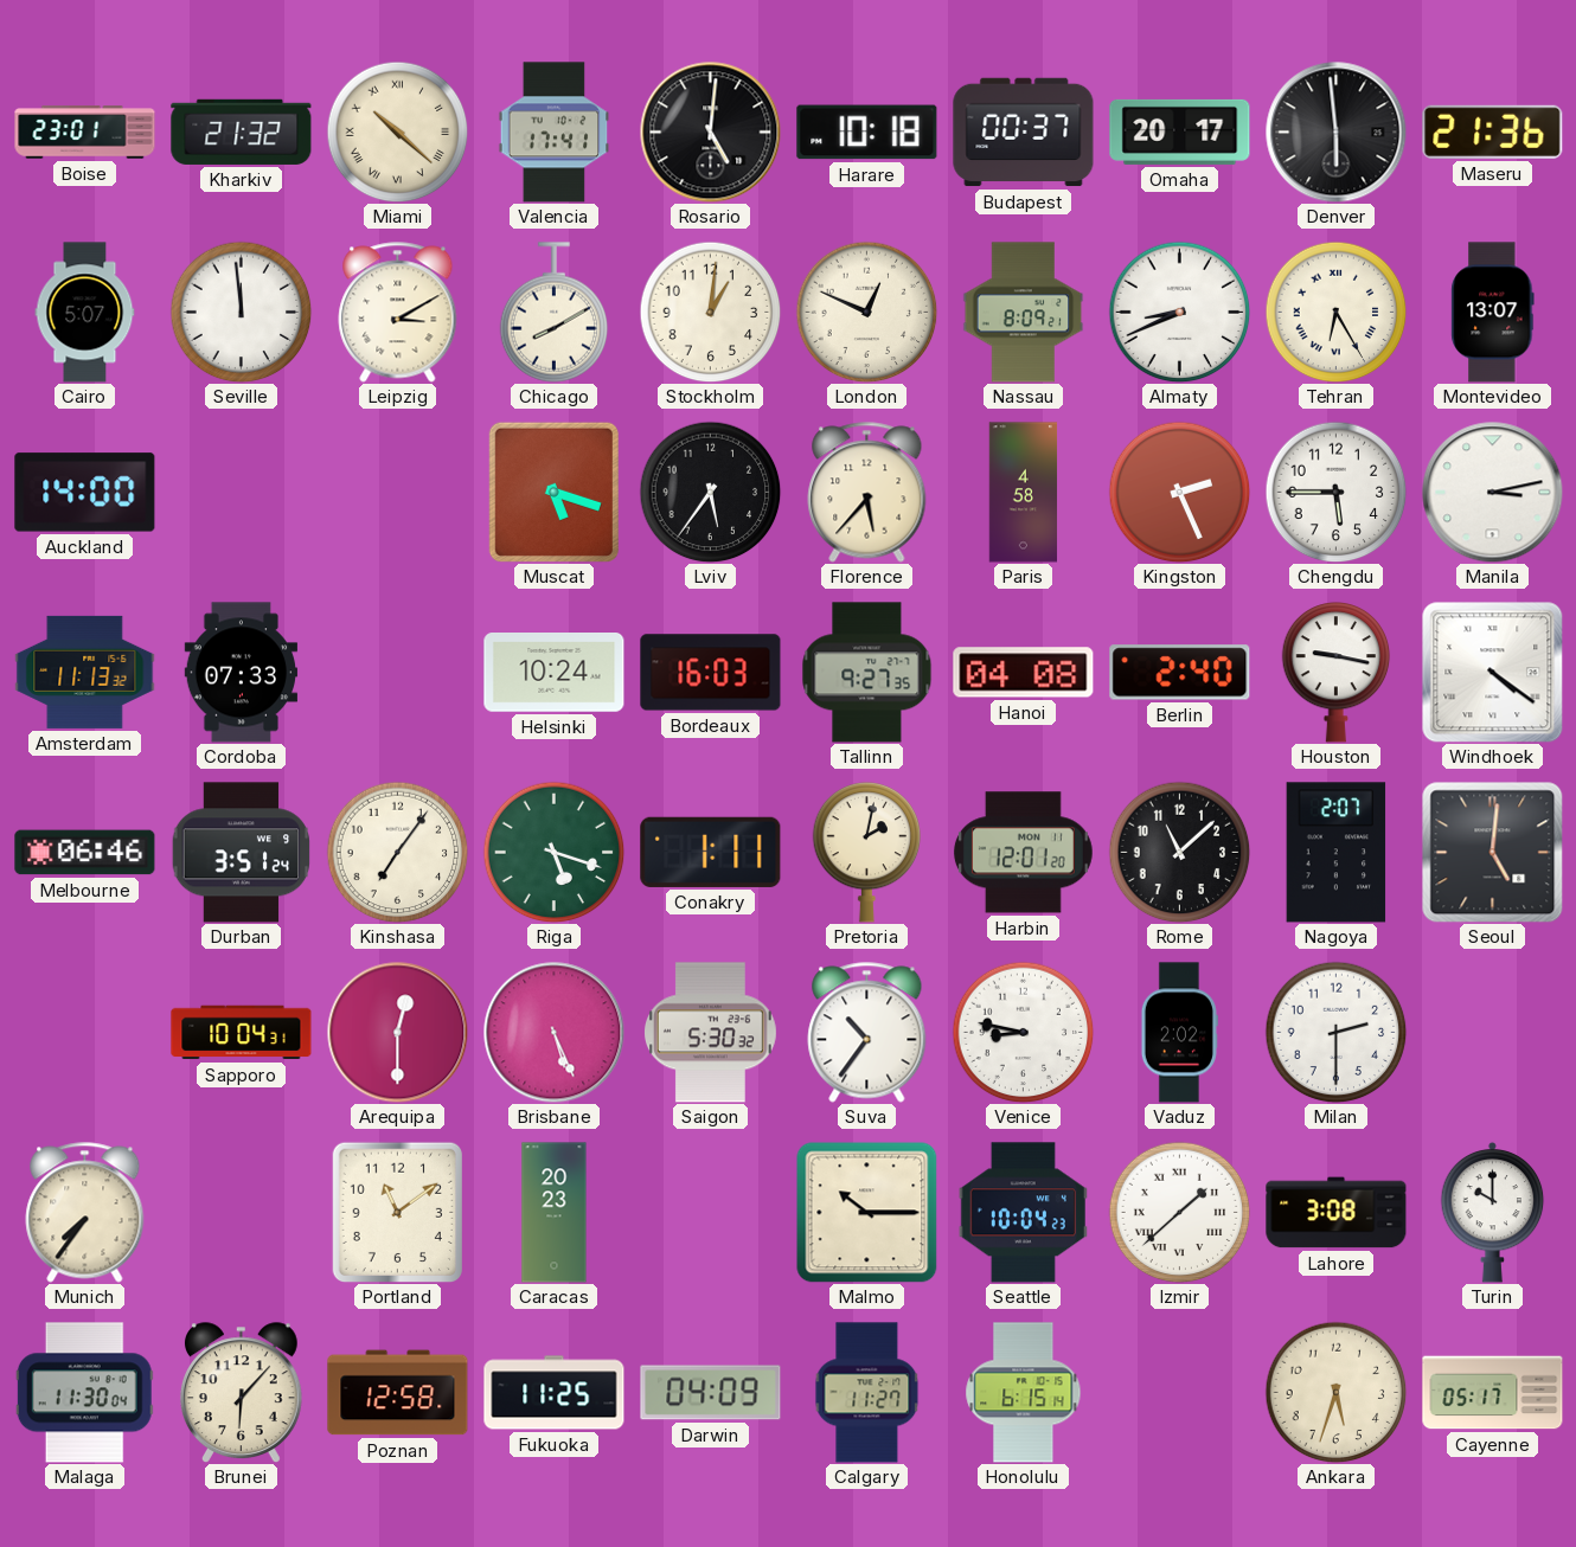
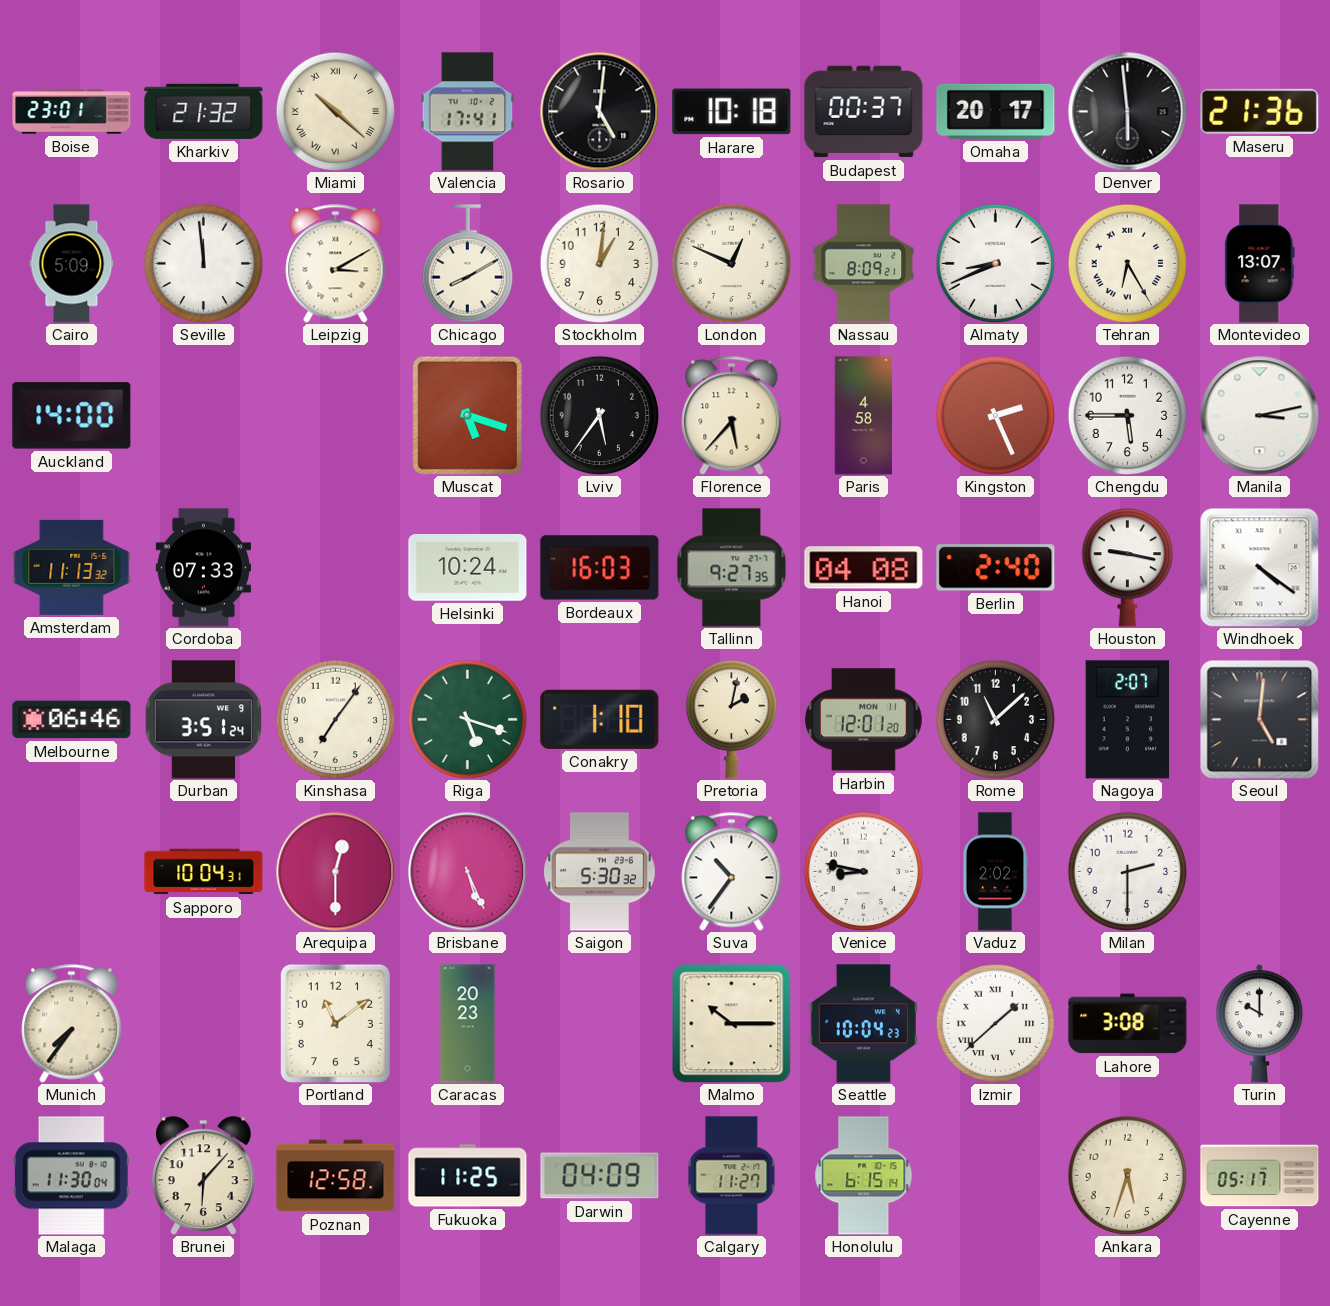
Cairo: 5:07 -> 5:09
Conakry: 1:11 -> 1:10
